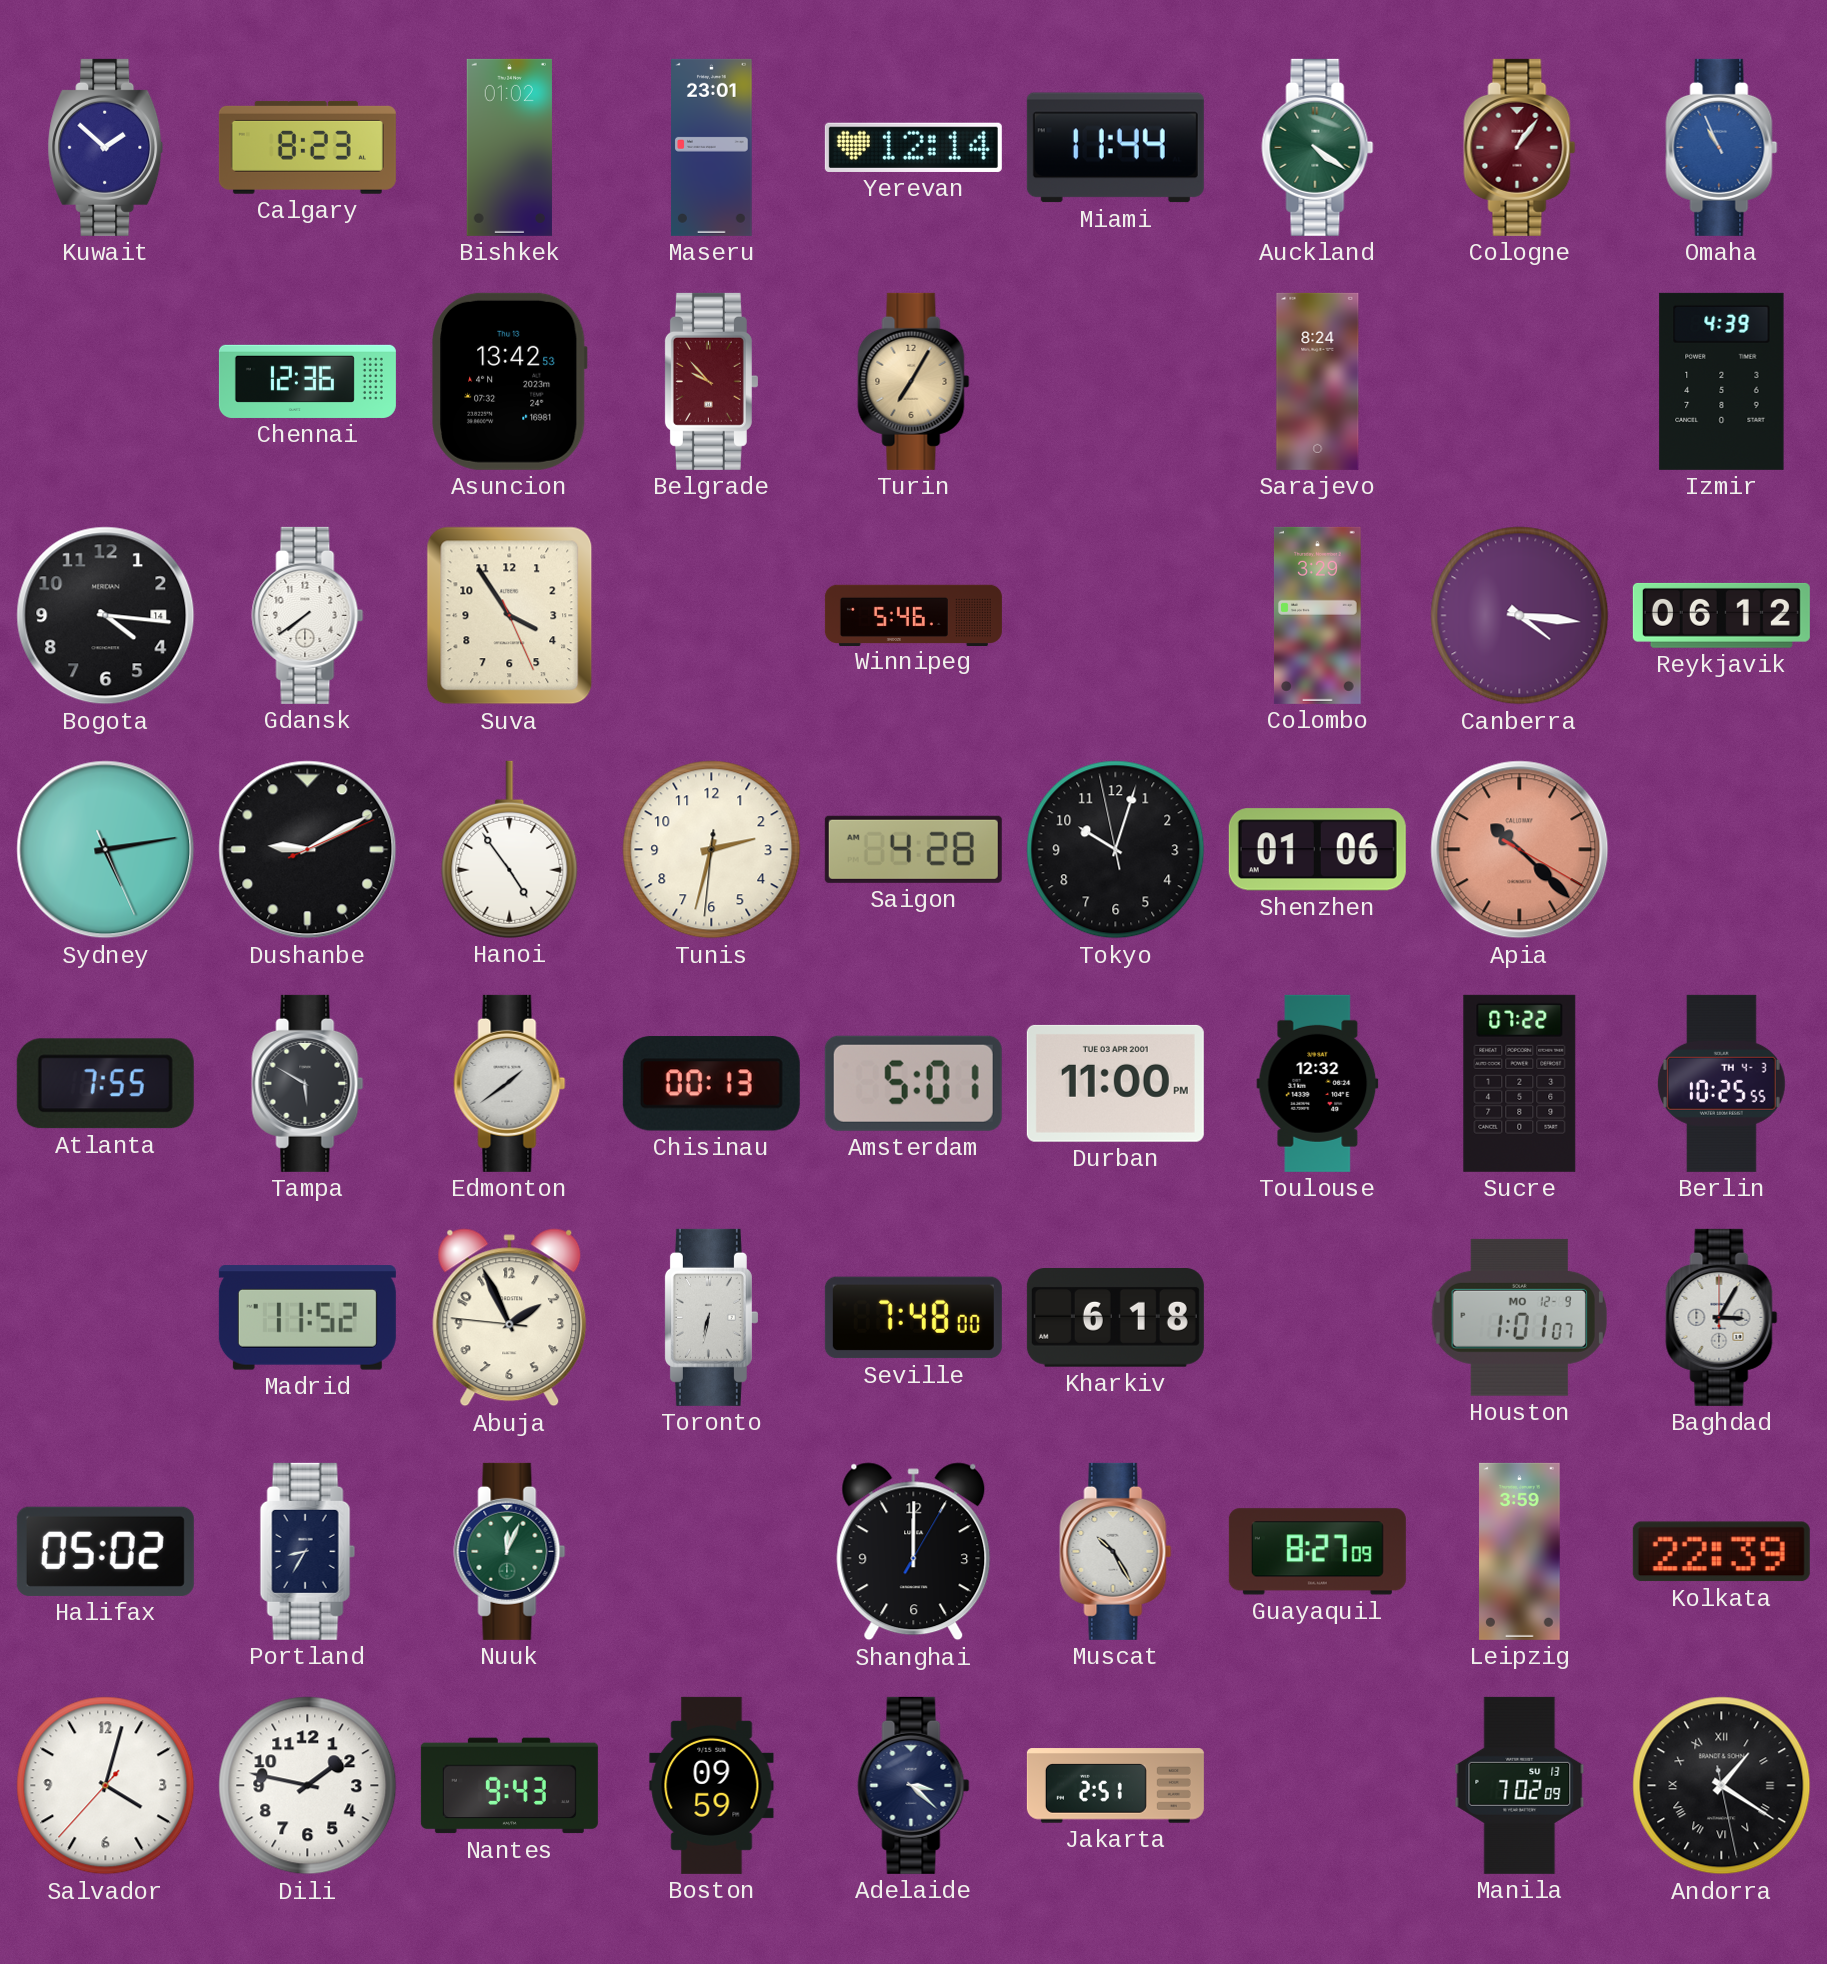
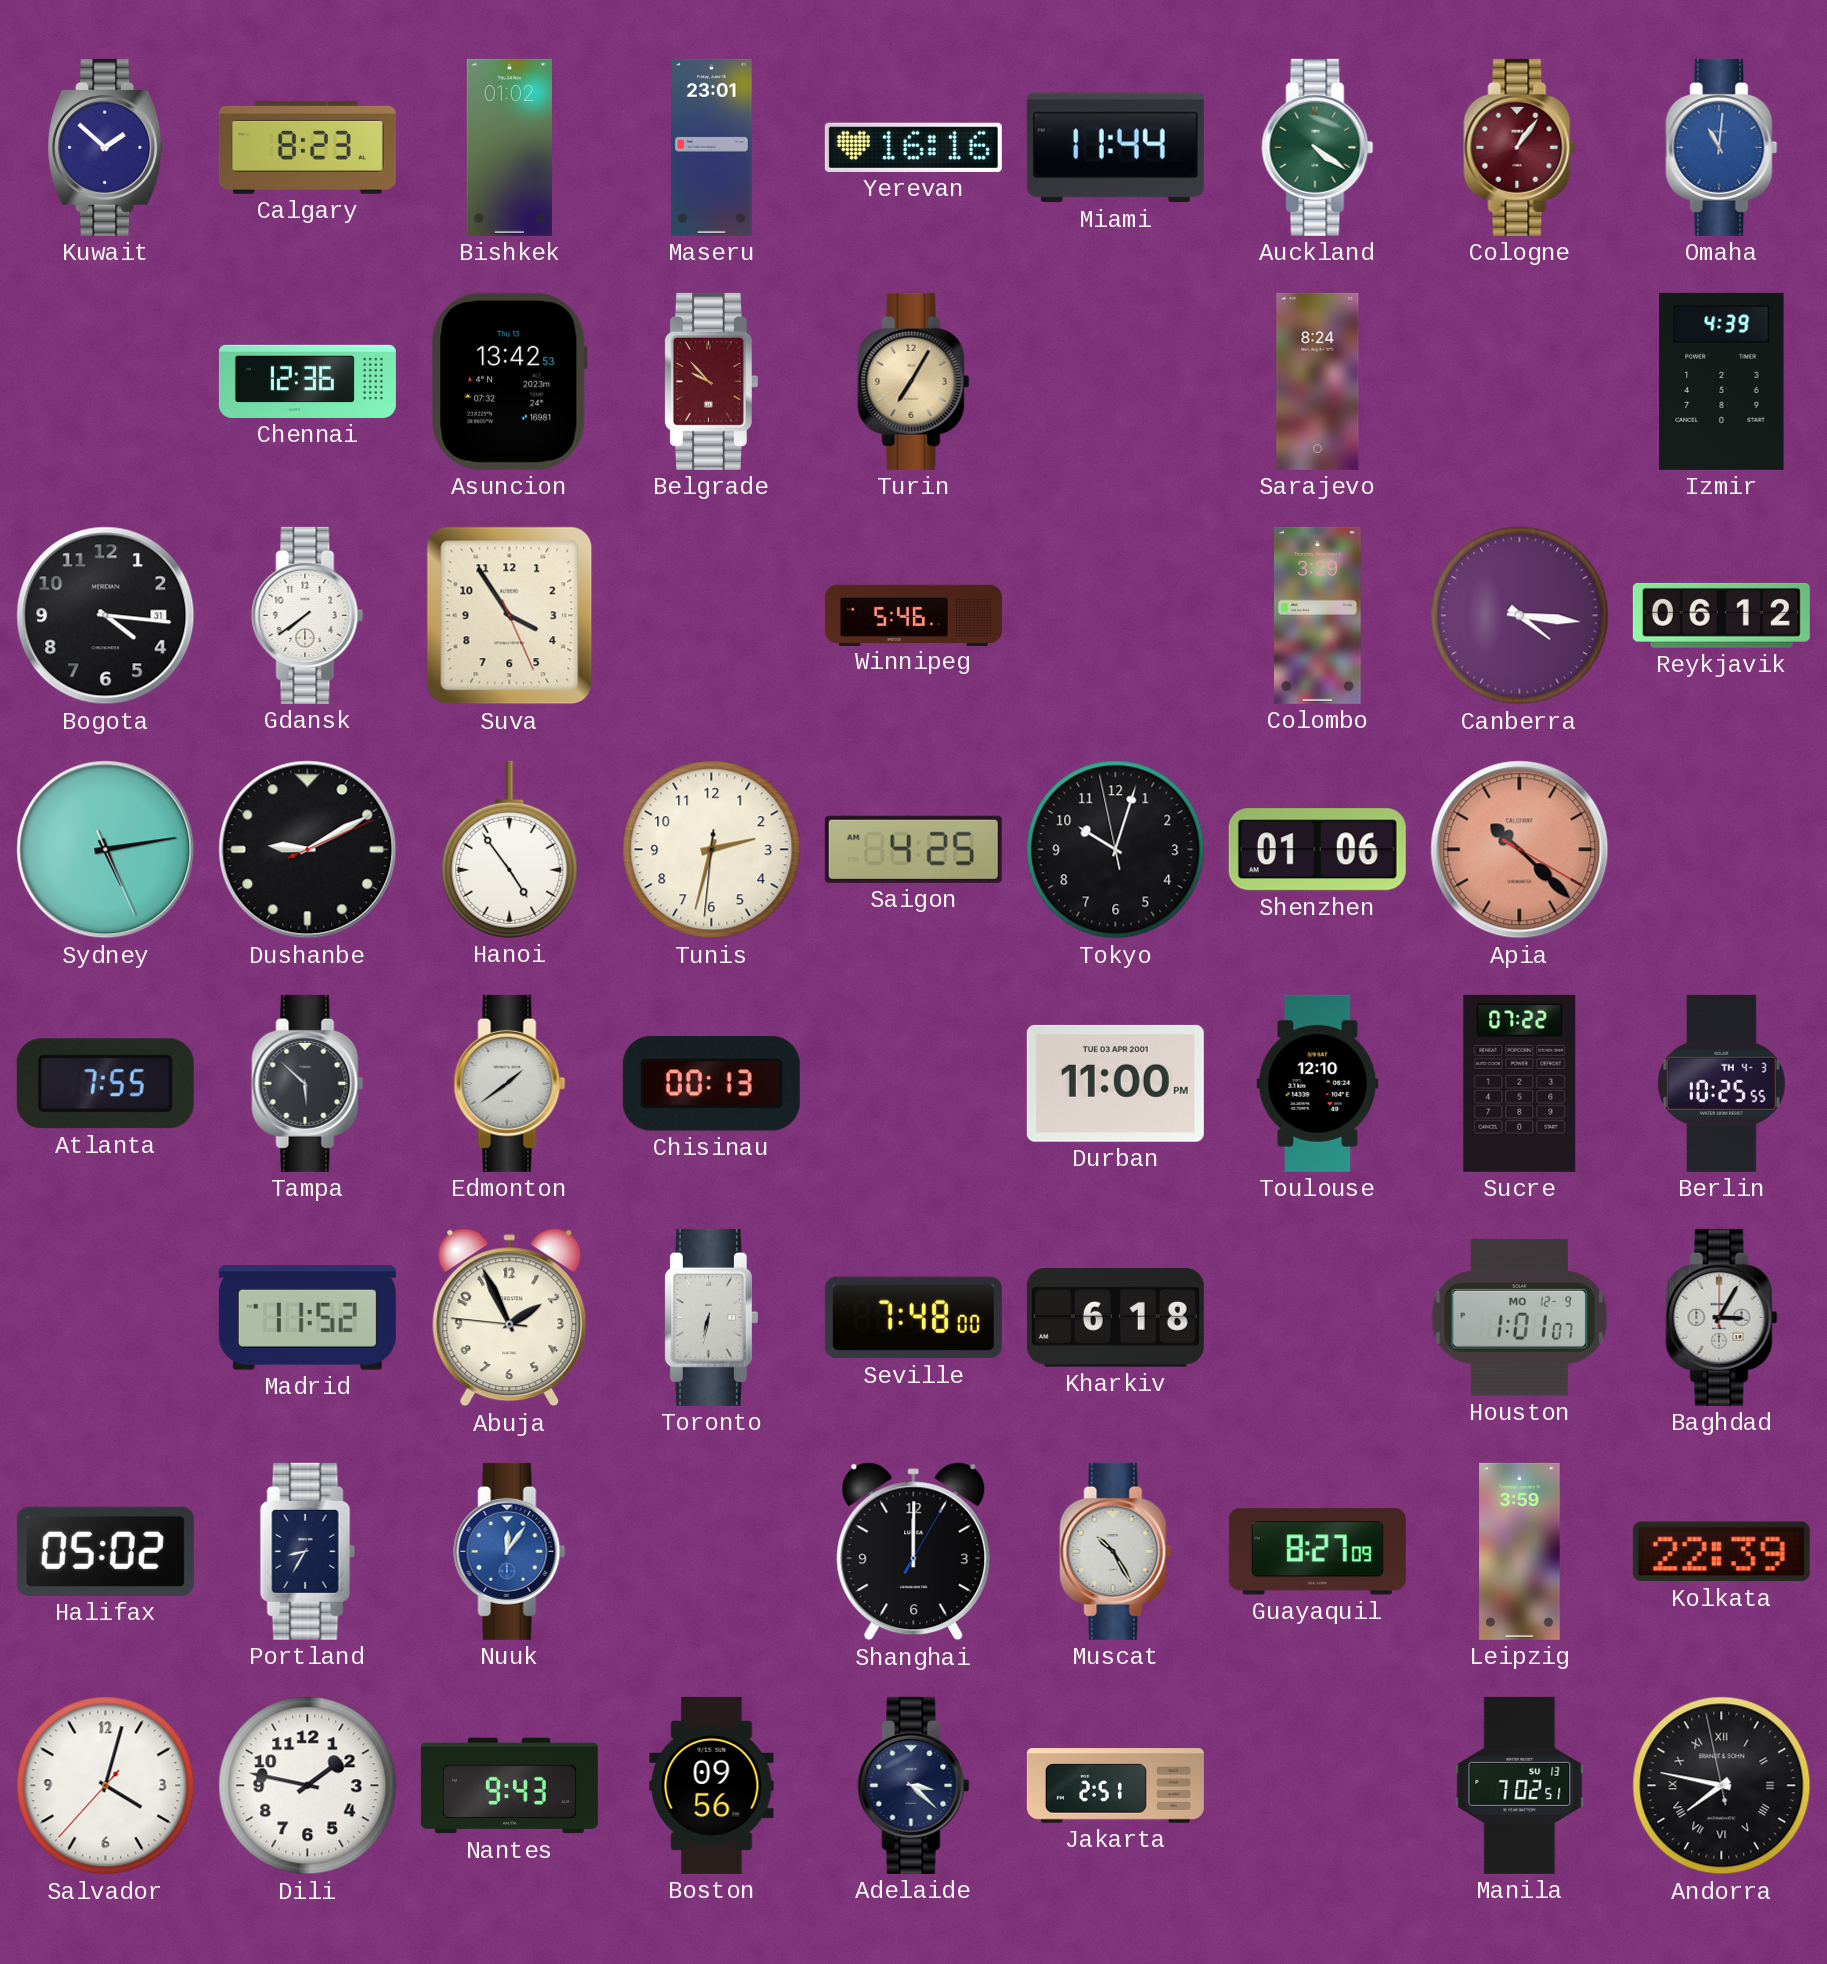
Yerevan: 12:14 -> 16:16
Omaha: 10:56 -> 11:01
Bogota date: 14 -> 31
Saigon: 4:28 -> 4:25
Tampa: 5:50 -> 5:52
Amsterdam: 5:01 -> none
Toulouse: 12:32 -> 12:10
Nuuk: 12:04 -> 12:06
Nuuk dial: green -> blue
Boston: 09:59 -> 09:56
Manila: 7:02:09 -> 7:02:51
Andorra: 1:20 -> 7:46
